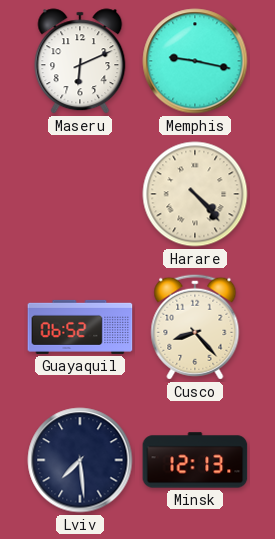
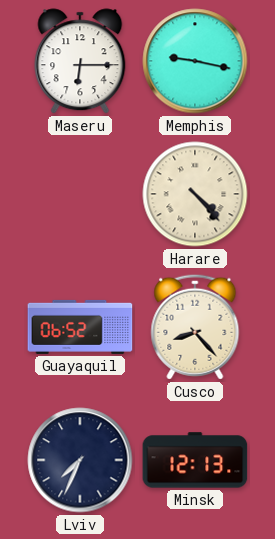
Maseru: 6:11 -> 6:15
Lviv: 7:29 -> 7:34
